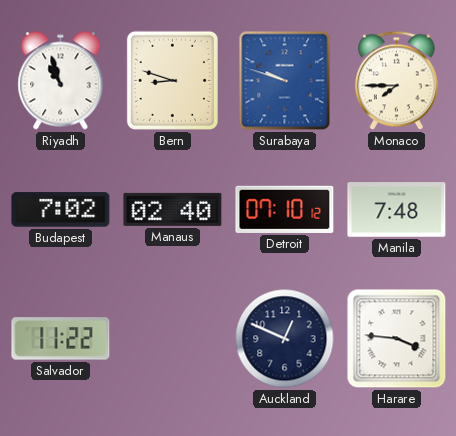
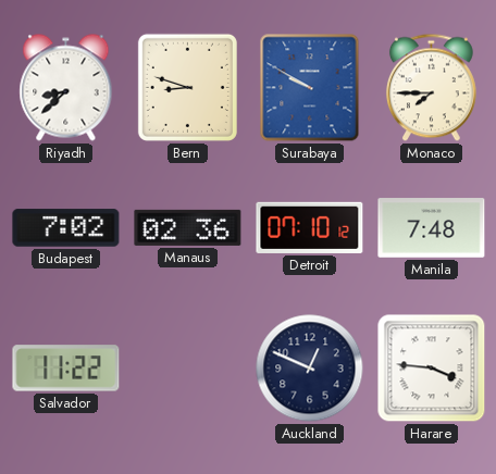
Riyadh: 10:57 -> 8:38
Surabaya: 9:48 -> 9:50
Manaus: 02:40 -> 02:36
